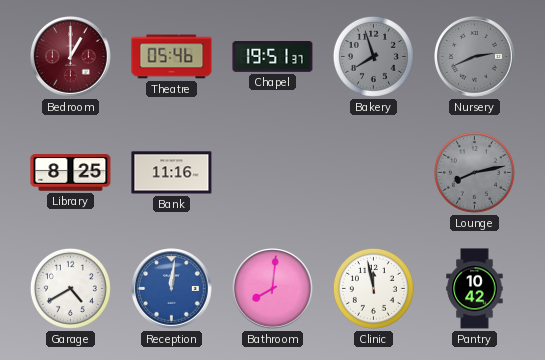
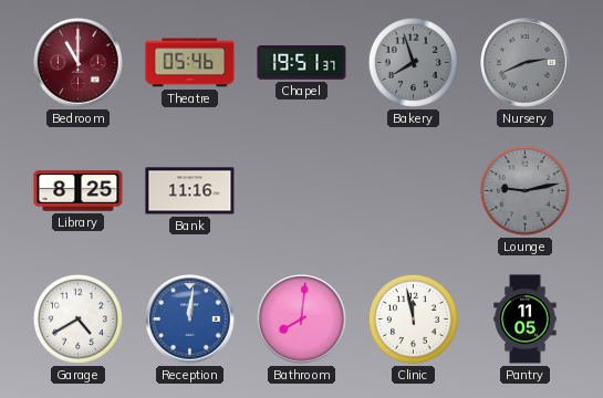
Bedroom: 1:00 -> 11:00
Lounge: 8:13 -> 9:13
Pantry: 10:42 -> 11:05
